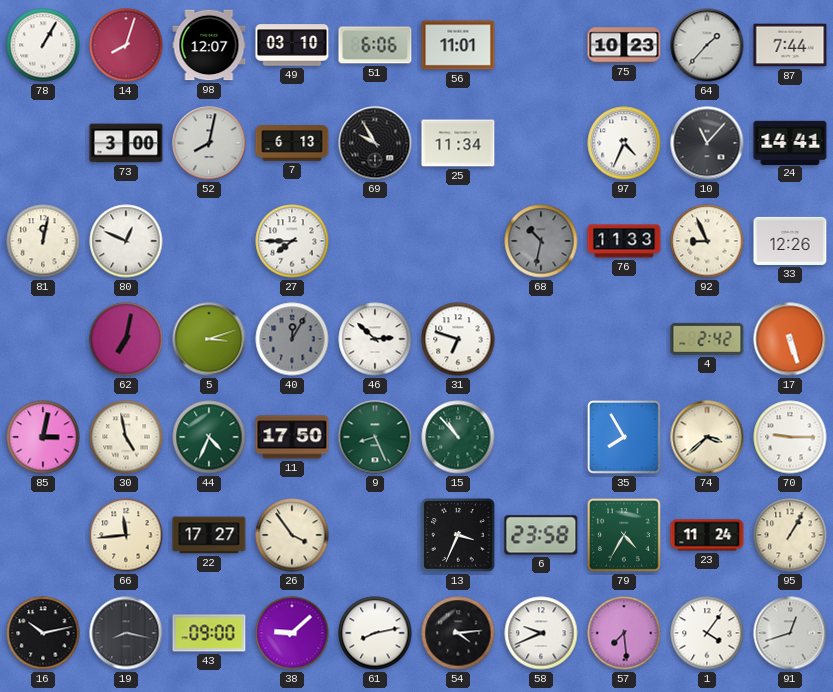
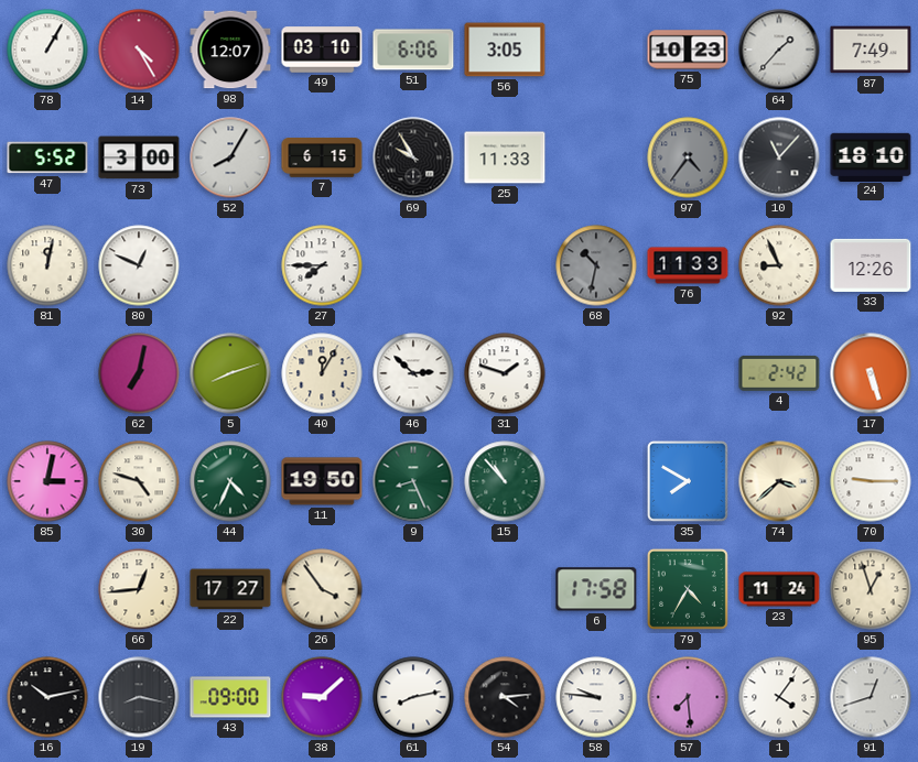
14: 8:03 -> 4:25
56: 11:01 -> 3:05
87: 7:44 -> 7:49
47: none -> 5:52
52: 8:02 -> 8:05
7: 6:13 -> 6:15
25: 11:34 -> 11:33
97: 4:34 -> 4:36
97 dial: white -> grey
24: 14:41 -> 18:10
5: 3:12 -> 8:12
40 dial: grey -> cream
31: 6:48 -> 1:48
30: 4:58 -> 4:48
11: 17:50 -> 19:50
35: 7:55 -> 7:50
66: 11:44 -> 12:44
13: 3:34 -> none
6: 23:58 -> 17:58
95: 1:05 -> 12:57
58: 9:41 -> 9:46
